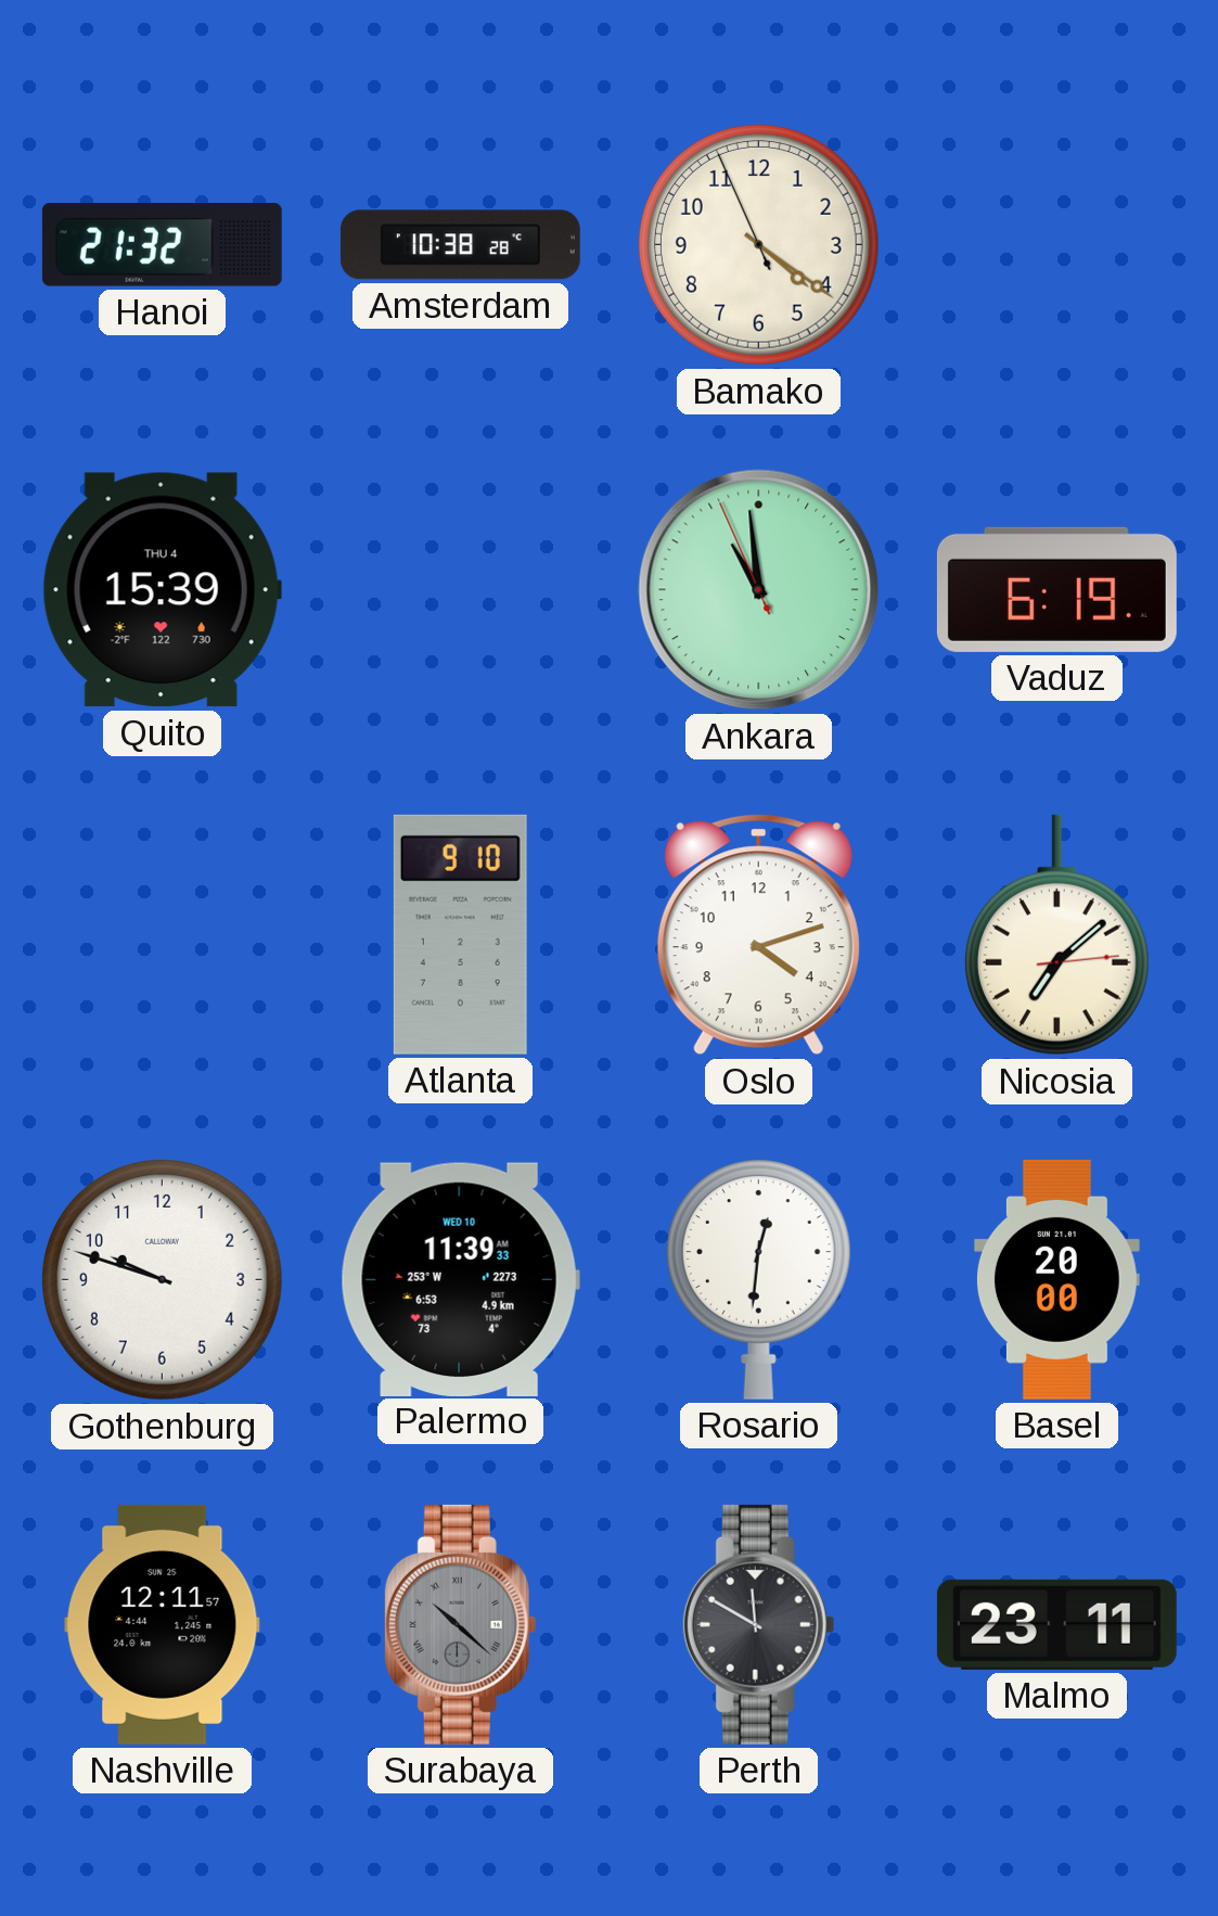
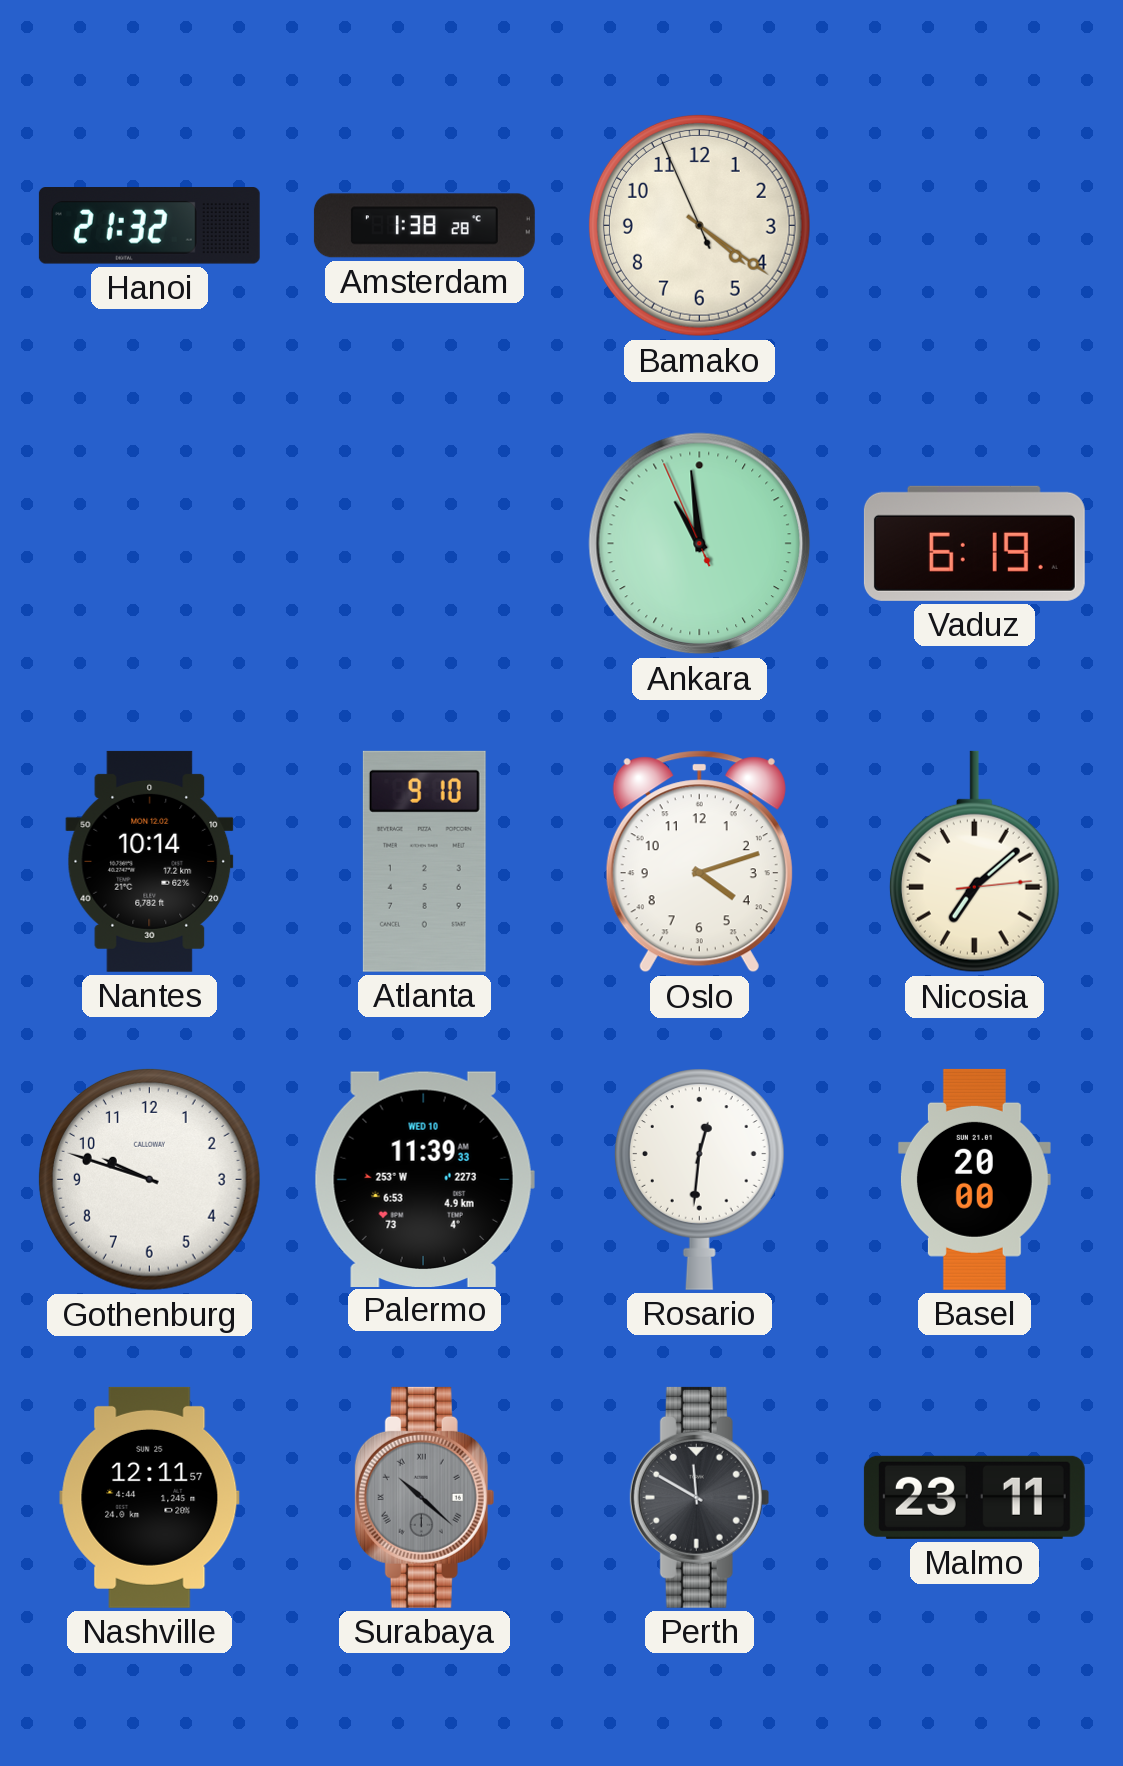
Amsterdam: 10:38 -> 1:38
Quito: 15:39 -> none
Nantes: none -> 10:14
